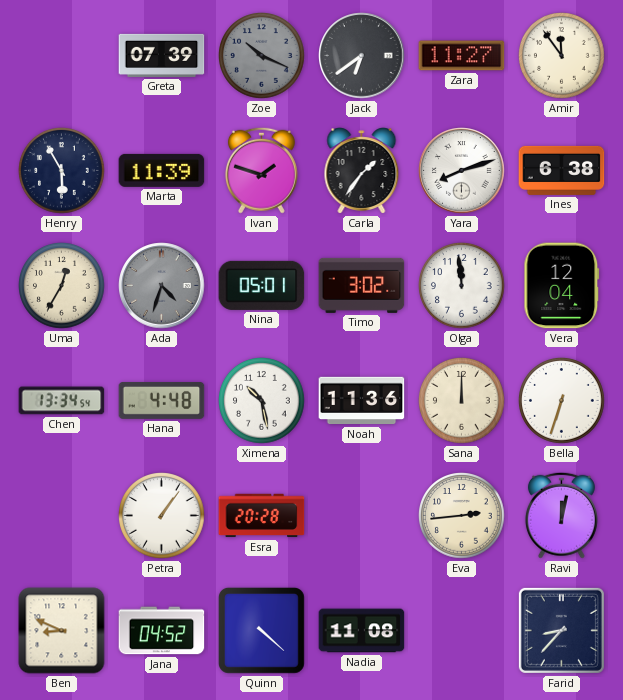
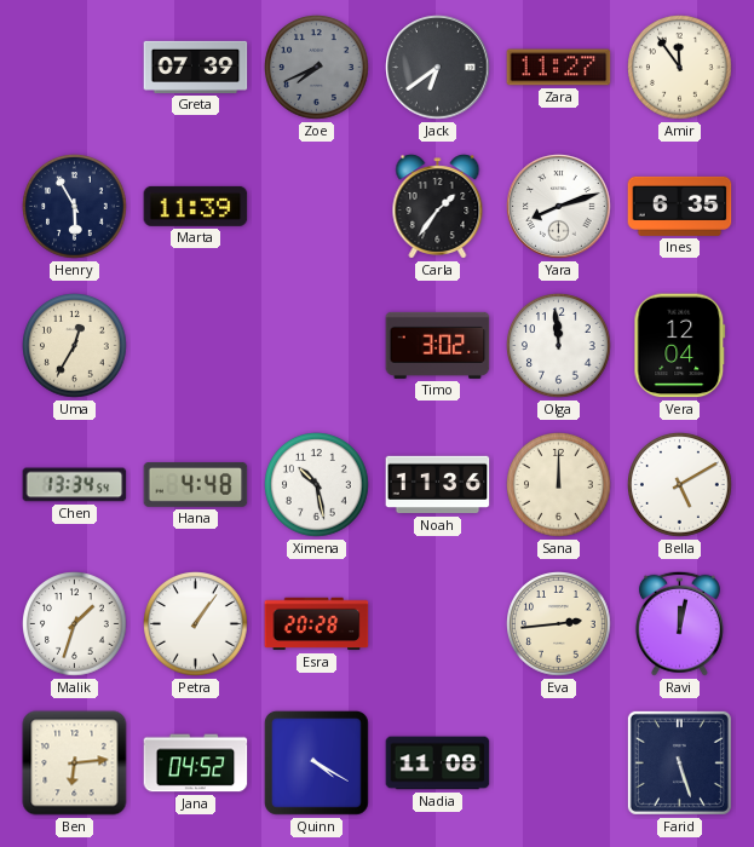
Zoe: 10:19 -> 7:41
Ivan: 1:48 -> none
Ines: 6:38 -> 6:35
Ada: 4:33 -> none
Nina: 05:01 -> none
Bella: 6:33 -> 5:10
Malik: none -> 1:33
Ben: 8:49 -> 6:14
Quinn: 4:22 -> 4:20
Farid: 8:37 -> 5:27
